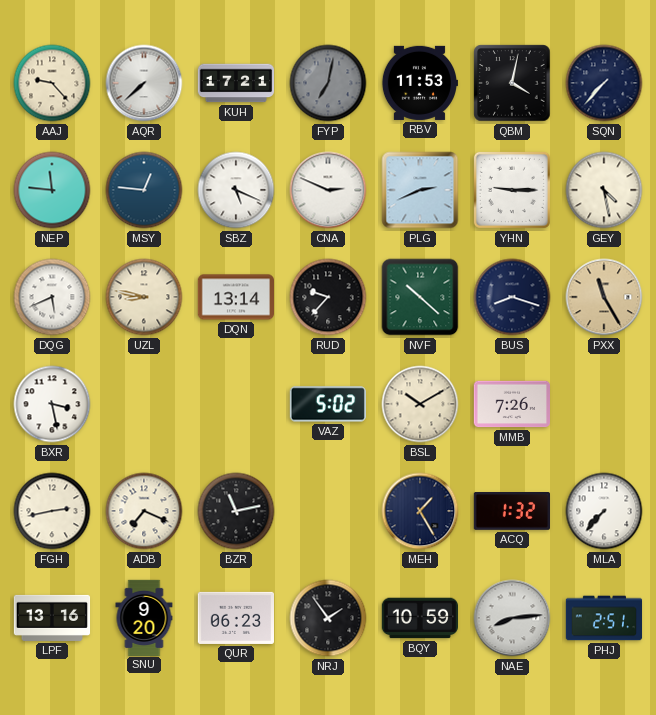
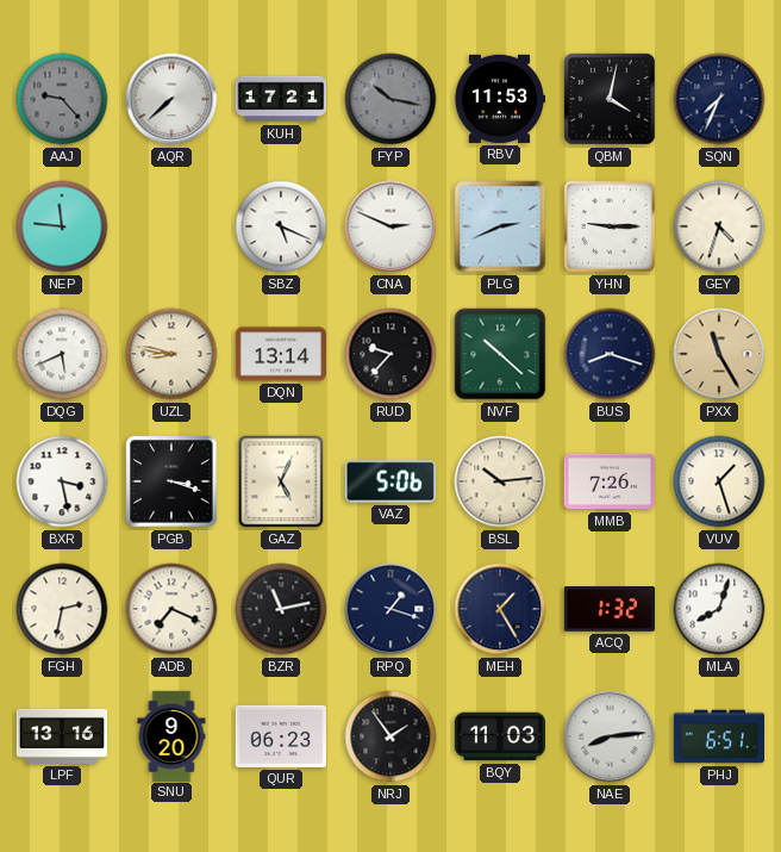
AAJ dial: cream -> grey
FYP: 7:02 -> 10:17
SQN: 7:37 -> 7:34
MSY: 12:46 -> none
GEY: 4:28 -> 4:33
PGB: none -> 3:18
GAZ: none -> 5:04
VAZ: 5:02 -> 5:06
BSL: 10:10 -> 10:14
VUV: none -> 1:27
FGH: 2:43 -> 2:32
RPQ: none -> 1:18
MLA: 7:37 -> 8:03
BQY: 10:59 -> 11:03
PHJ: 2:51 -> 6:51
